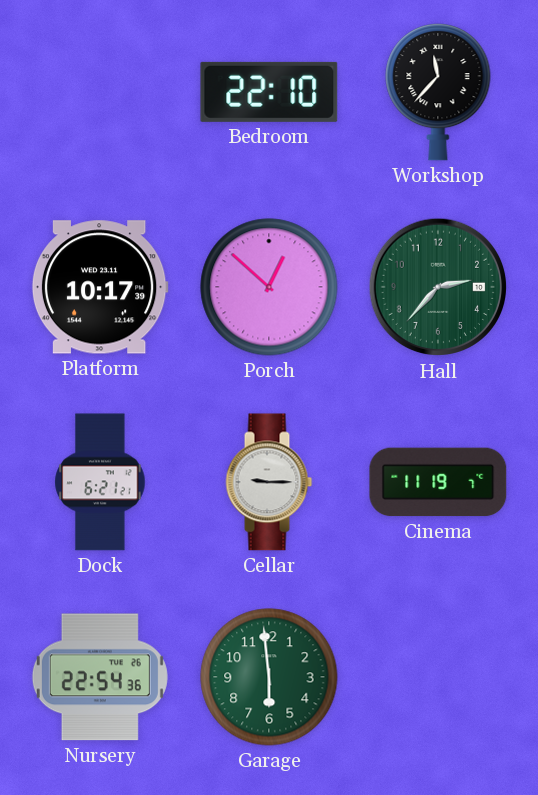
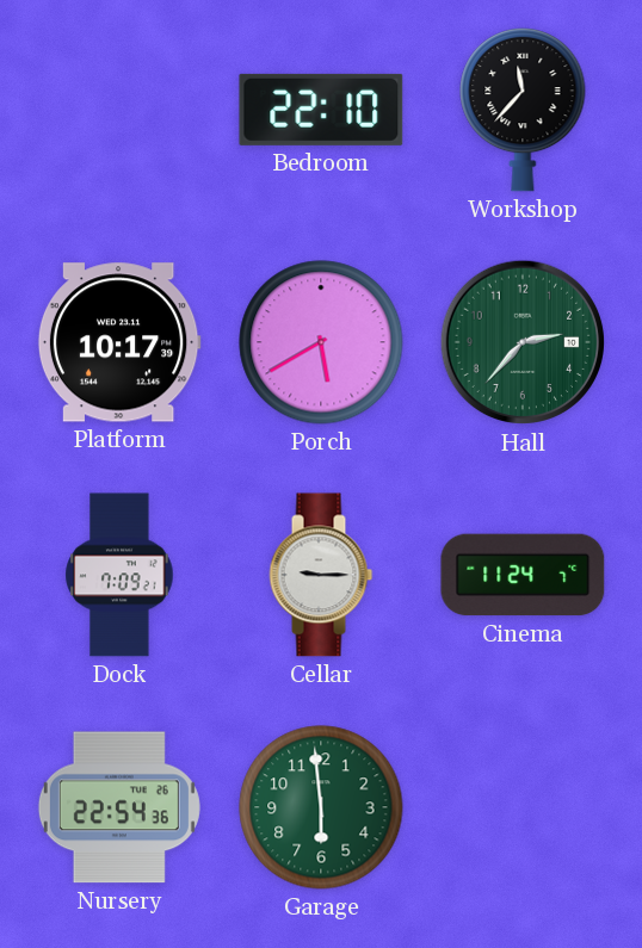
Porch: 12:52 -> 5:40
Dock: 6:21 -> 7:09
Cinema: 11:19 -> 11:24
